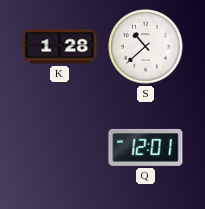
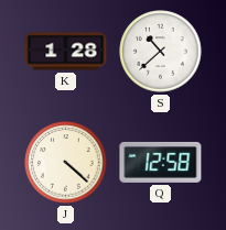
J: none -> 4:22
Q: 12:01 -> 12:58
